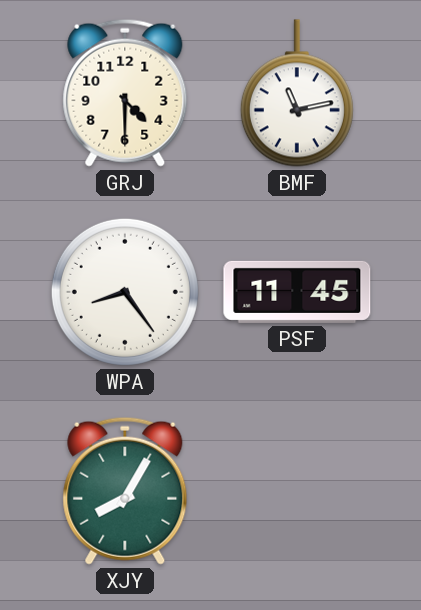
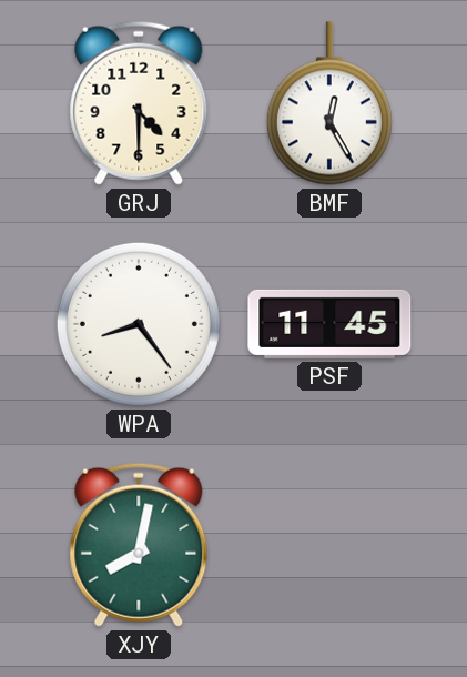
BMF: 11:13 -> 12:25
XJY: 8:05 -> 8:02
